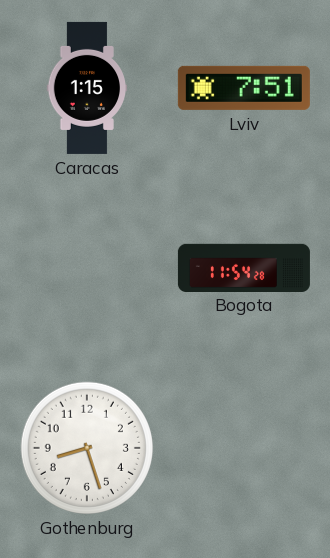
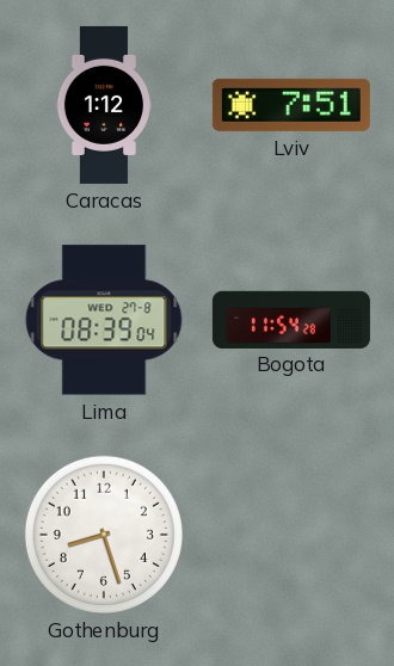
Caracas: 1:15 -> 1:12
Lima: none -> 08:39
